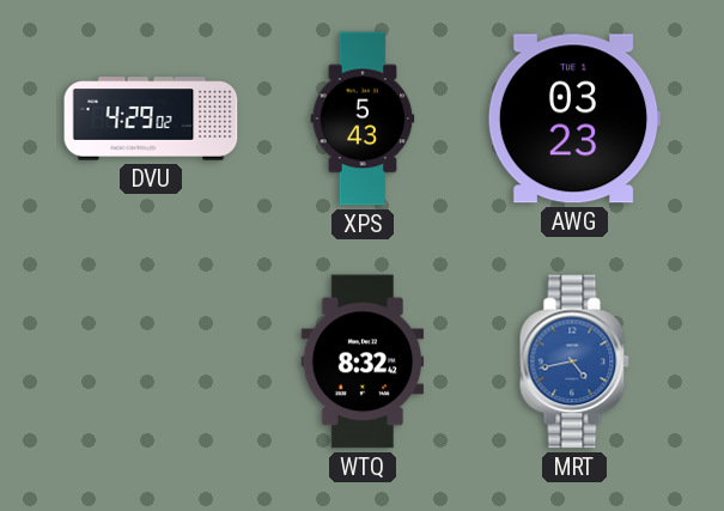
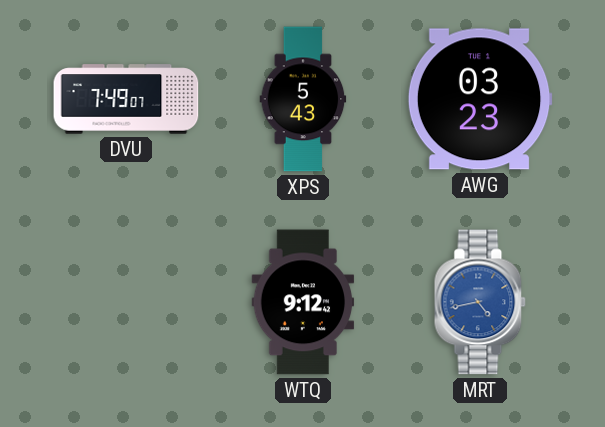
DVU: 4:29 -> 7:49
WTQ: 8:32 -> 9:12
